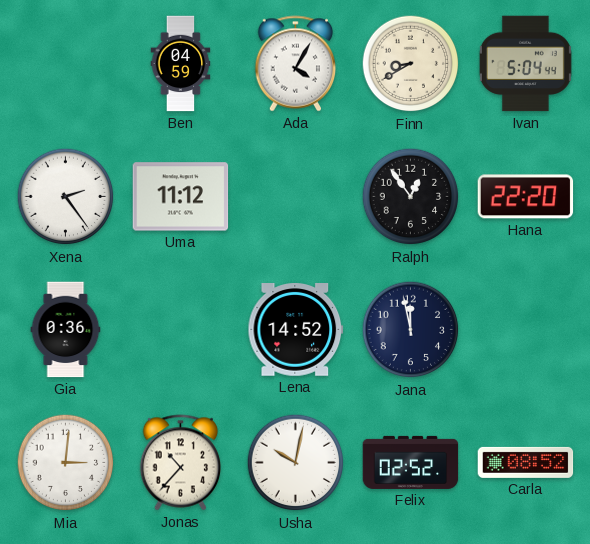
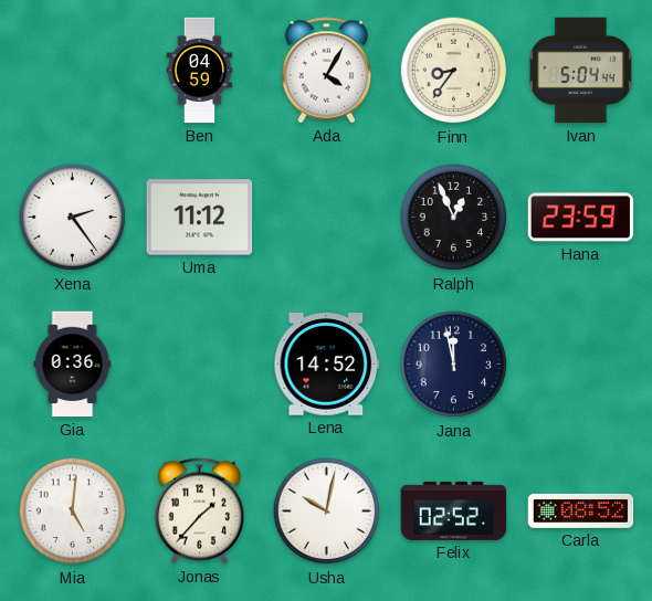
Finn: 8:40 -> 8:36
Ralph: 12:54 -> 12:56
Hana: 22:20 -> 23:59
Mia: 3:01 -> 5:01
Jonas: 10:37 -> 1:37
